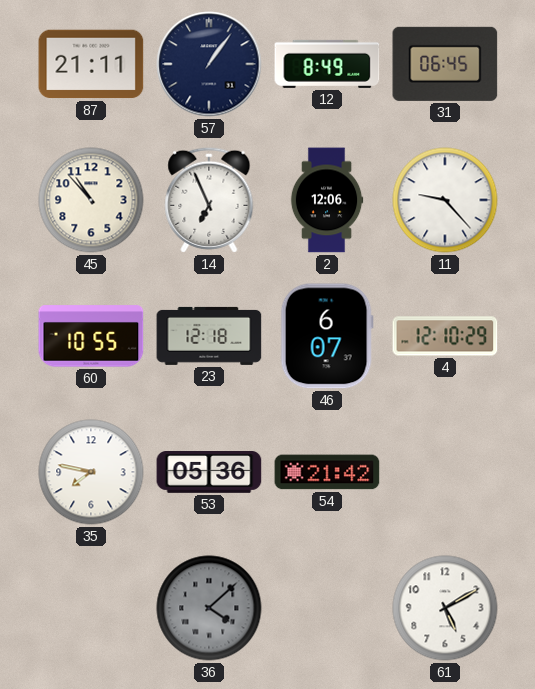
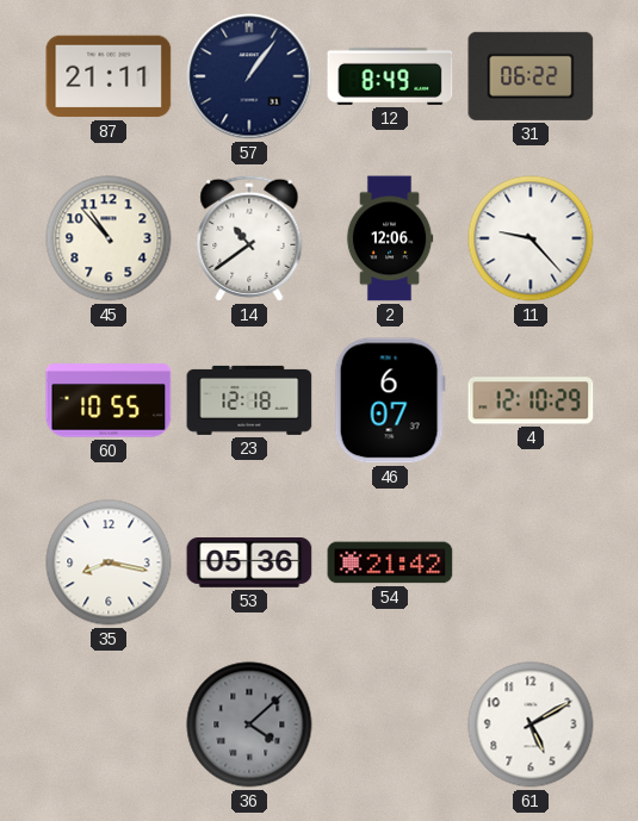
31: 06:45 -> 06:22
14: 6:56 -> 10:39
35: 7:47 -> 8:17
